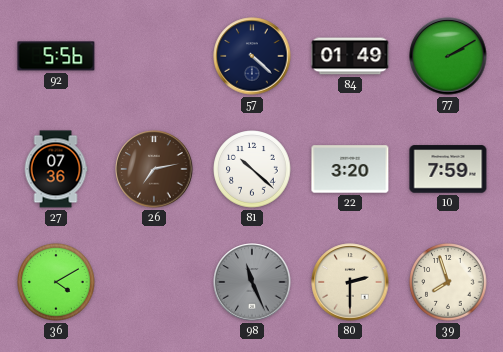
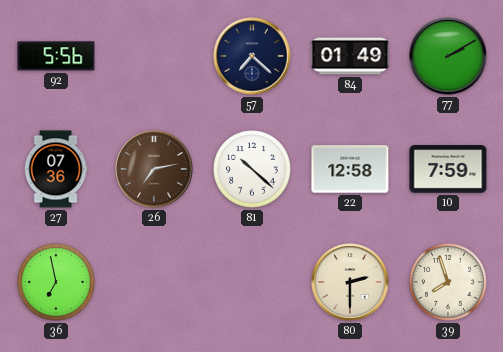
57: 4:22 -> 7:22
22: 3:20 -> 12:58
36: 4:10 -> 6:58
98: 11:26 -> none
